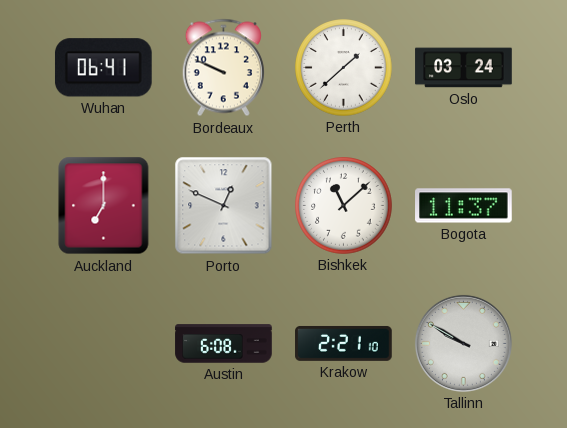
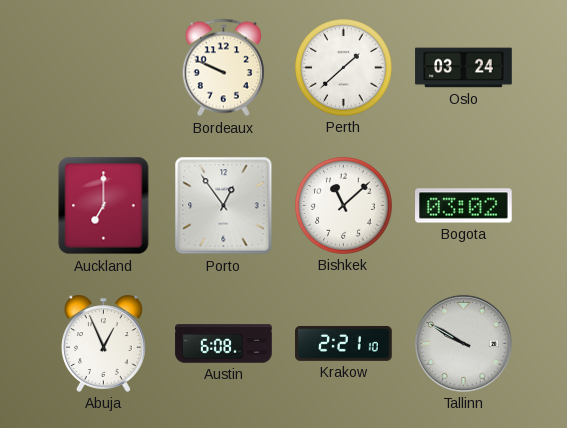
Wuhan: 06:41 -> none
Porto: 12:49 -> 12:54
Bogota: 11:37 -> 03:02
Abuja: none -> 12:56
